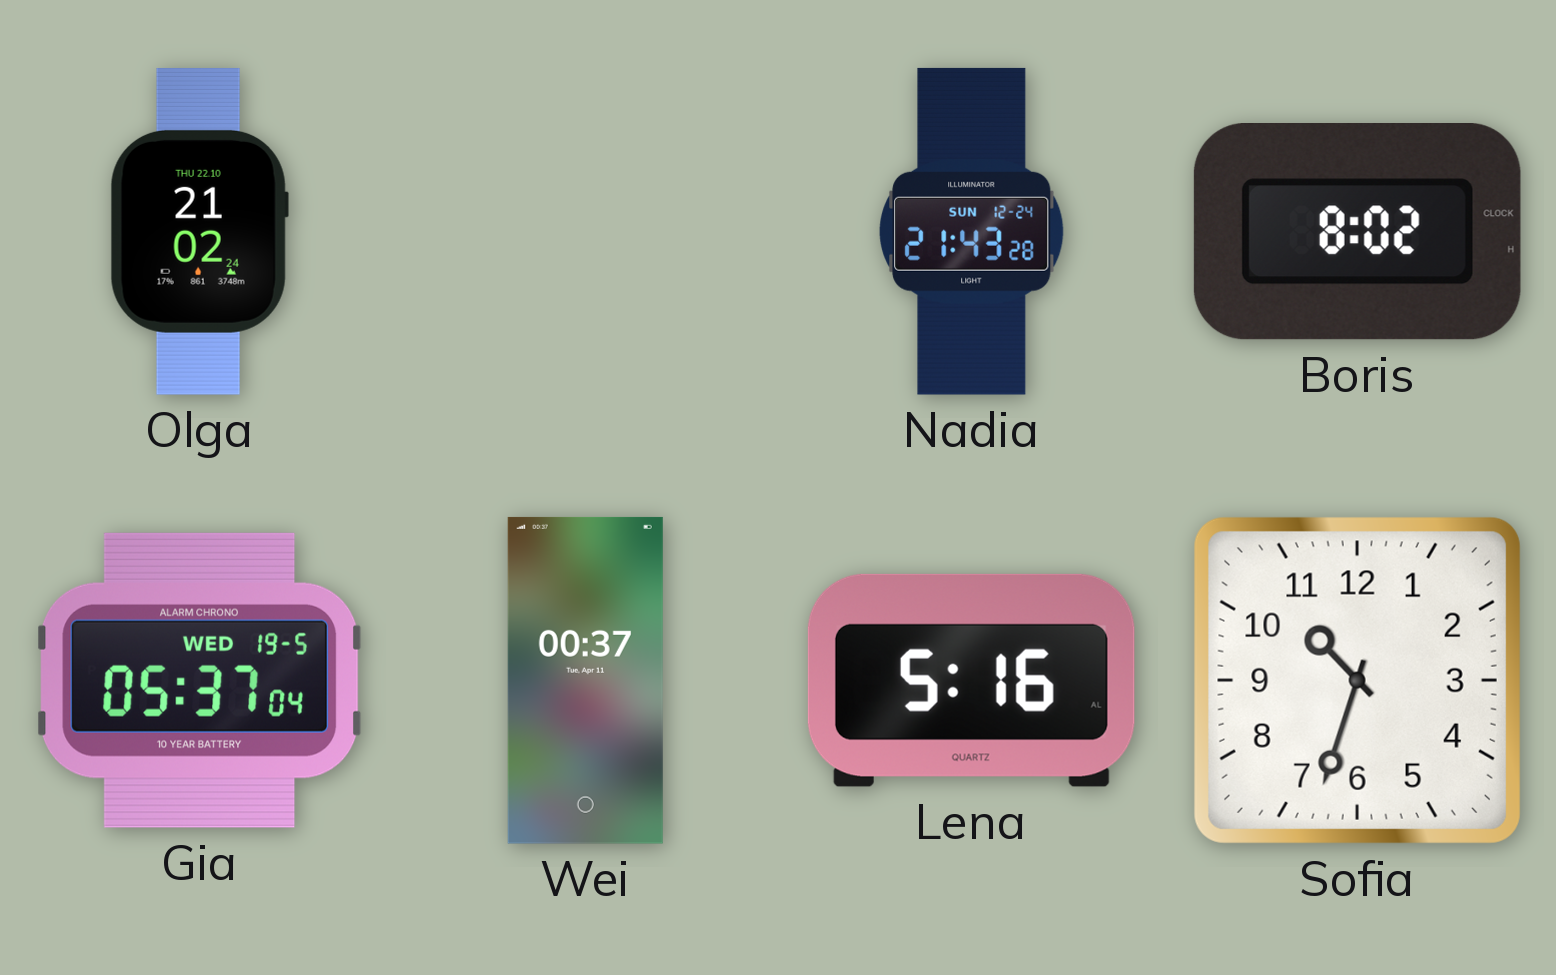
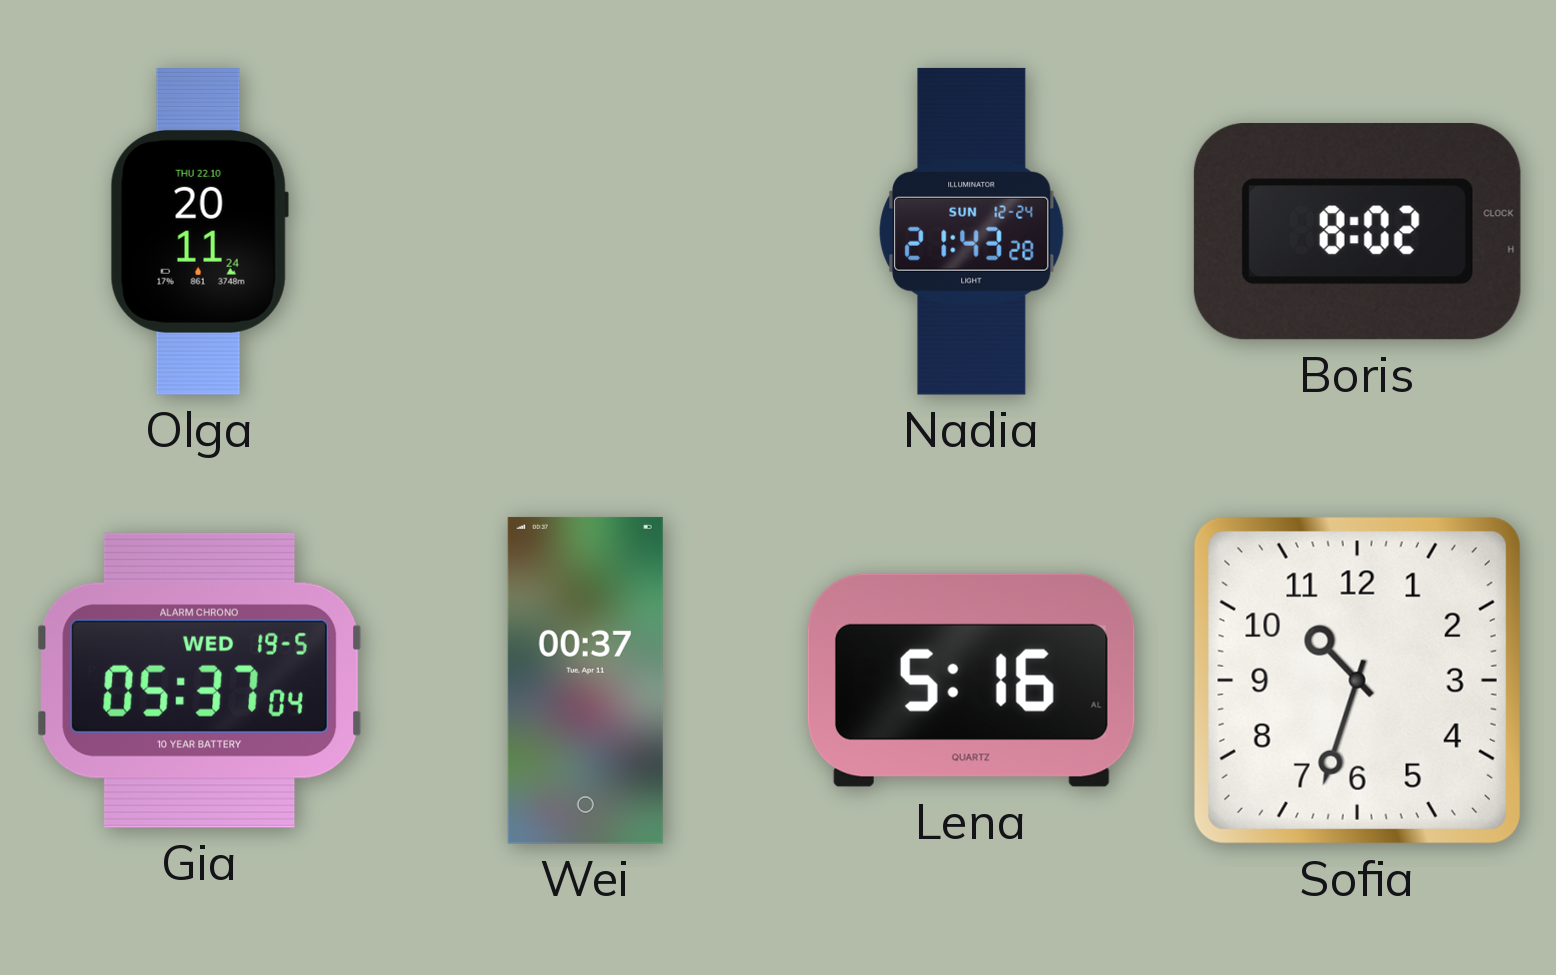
Olga: 21:02 -> 20:11
